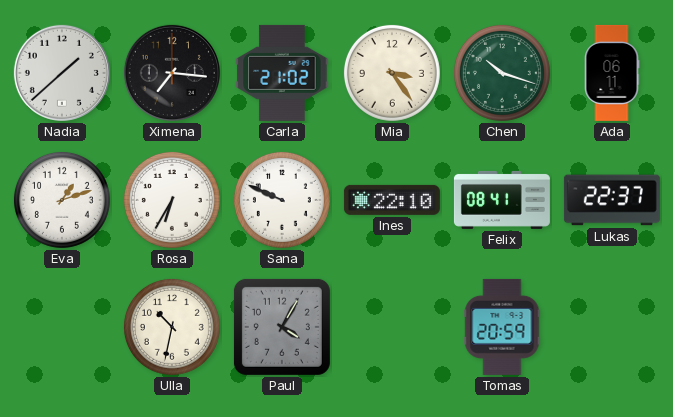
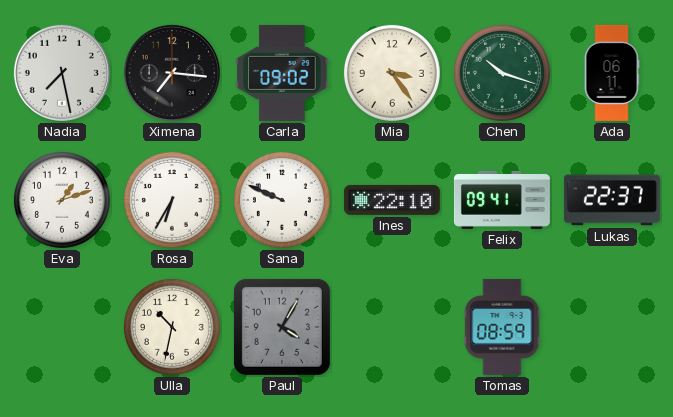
Nadia: 1:38 -> 7:28
Carla: 21:02 -> 09:02
Felix: 08:41 -> 09:41
Tomas: 20:59 -> 08:59
